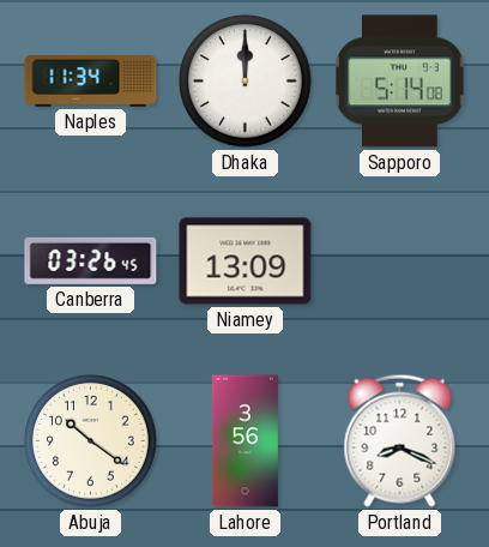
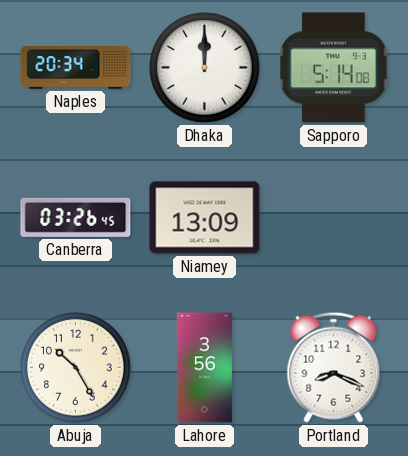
Naples: 11:34 -> 20:34
Abuja: 10:21 -> 10:25
